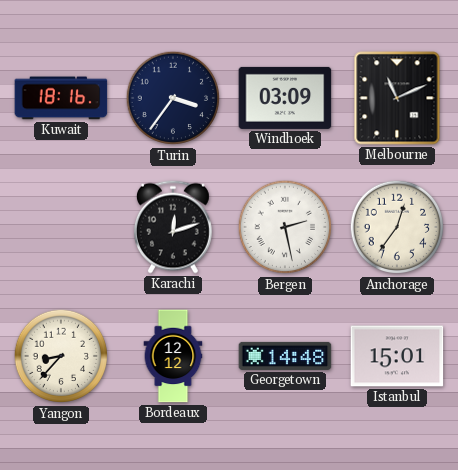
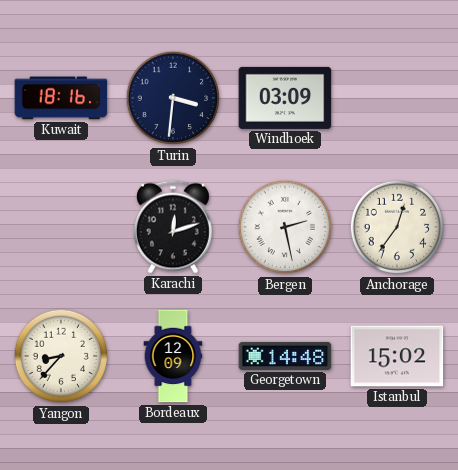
Turin: 3:36 -> 3:31
Melbourne: 11:11 -> none
Bordeaux: 12:12 -> 12:09
Istanbul: 15:01 -> 15:02
